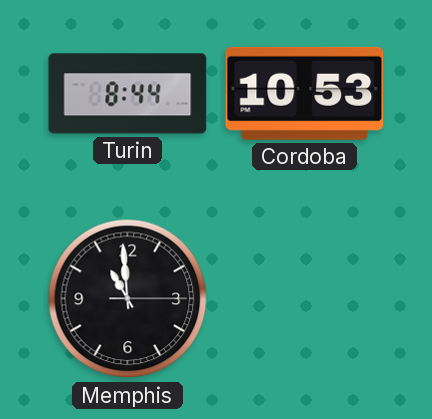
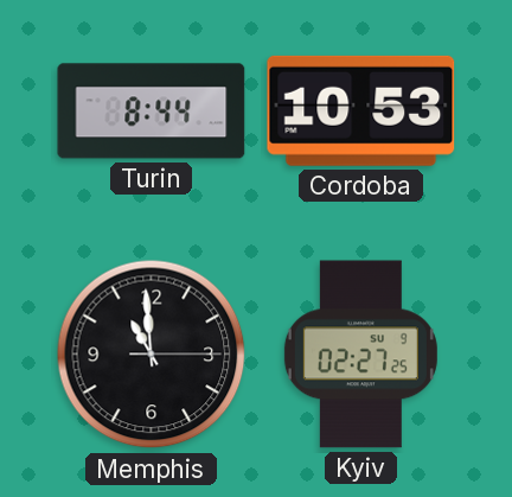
Kyiv: none -> 02:27
